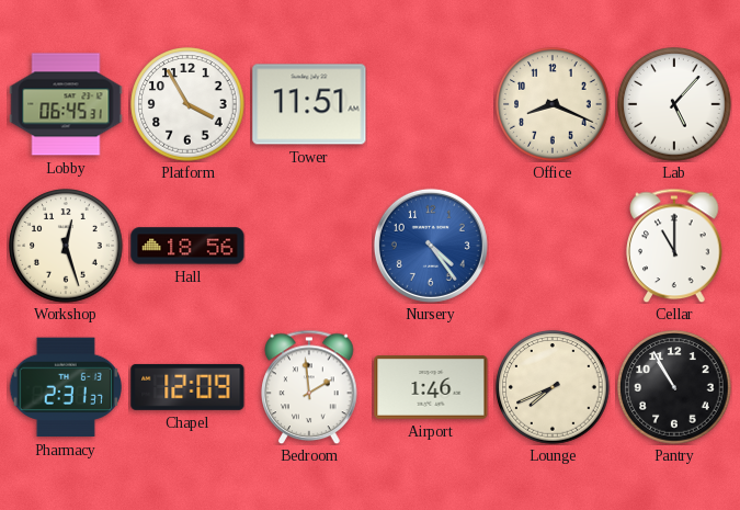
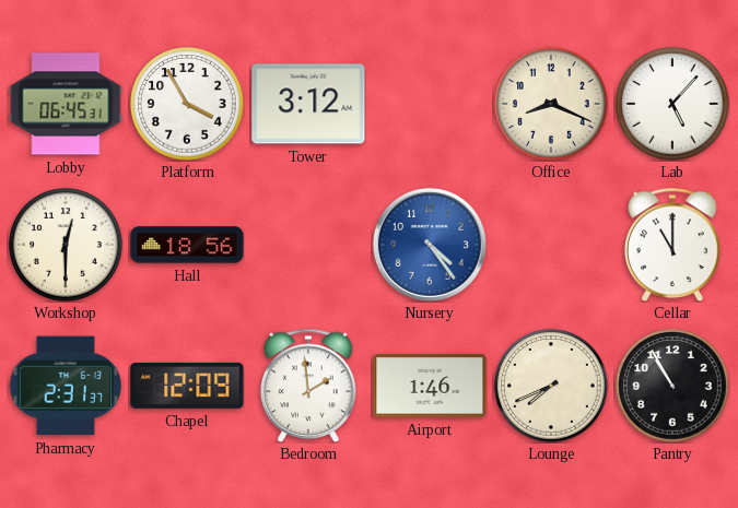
Tower: 11:51 -> 3:12
Workshop: 12:27 -> 12:30
